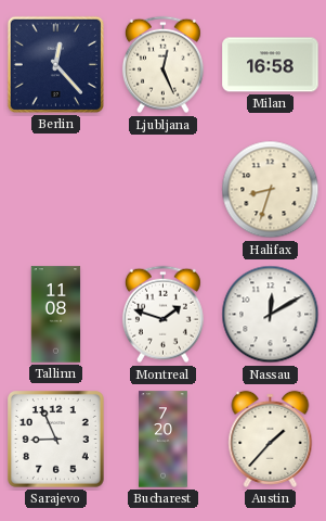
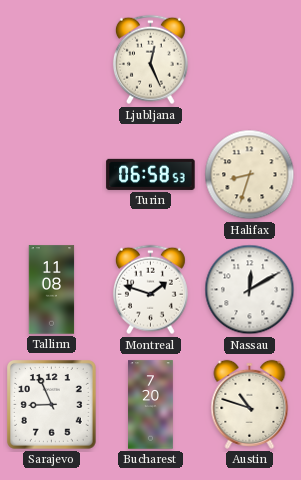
Berlin: 12:23 -> none
Milan: 16:58 -> none
Turin: none -> 06:58
Austin: 1:37 -> 10:48
